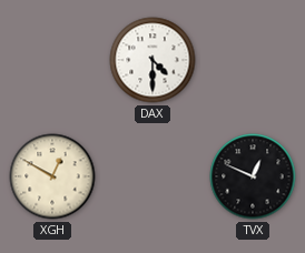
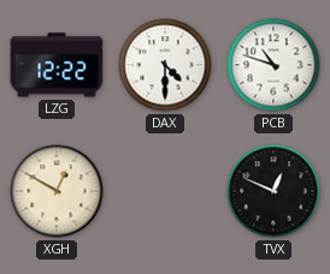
LZG: none -> 12:22
PCB: none -> 10:48
